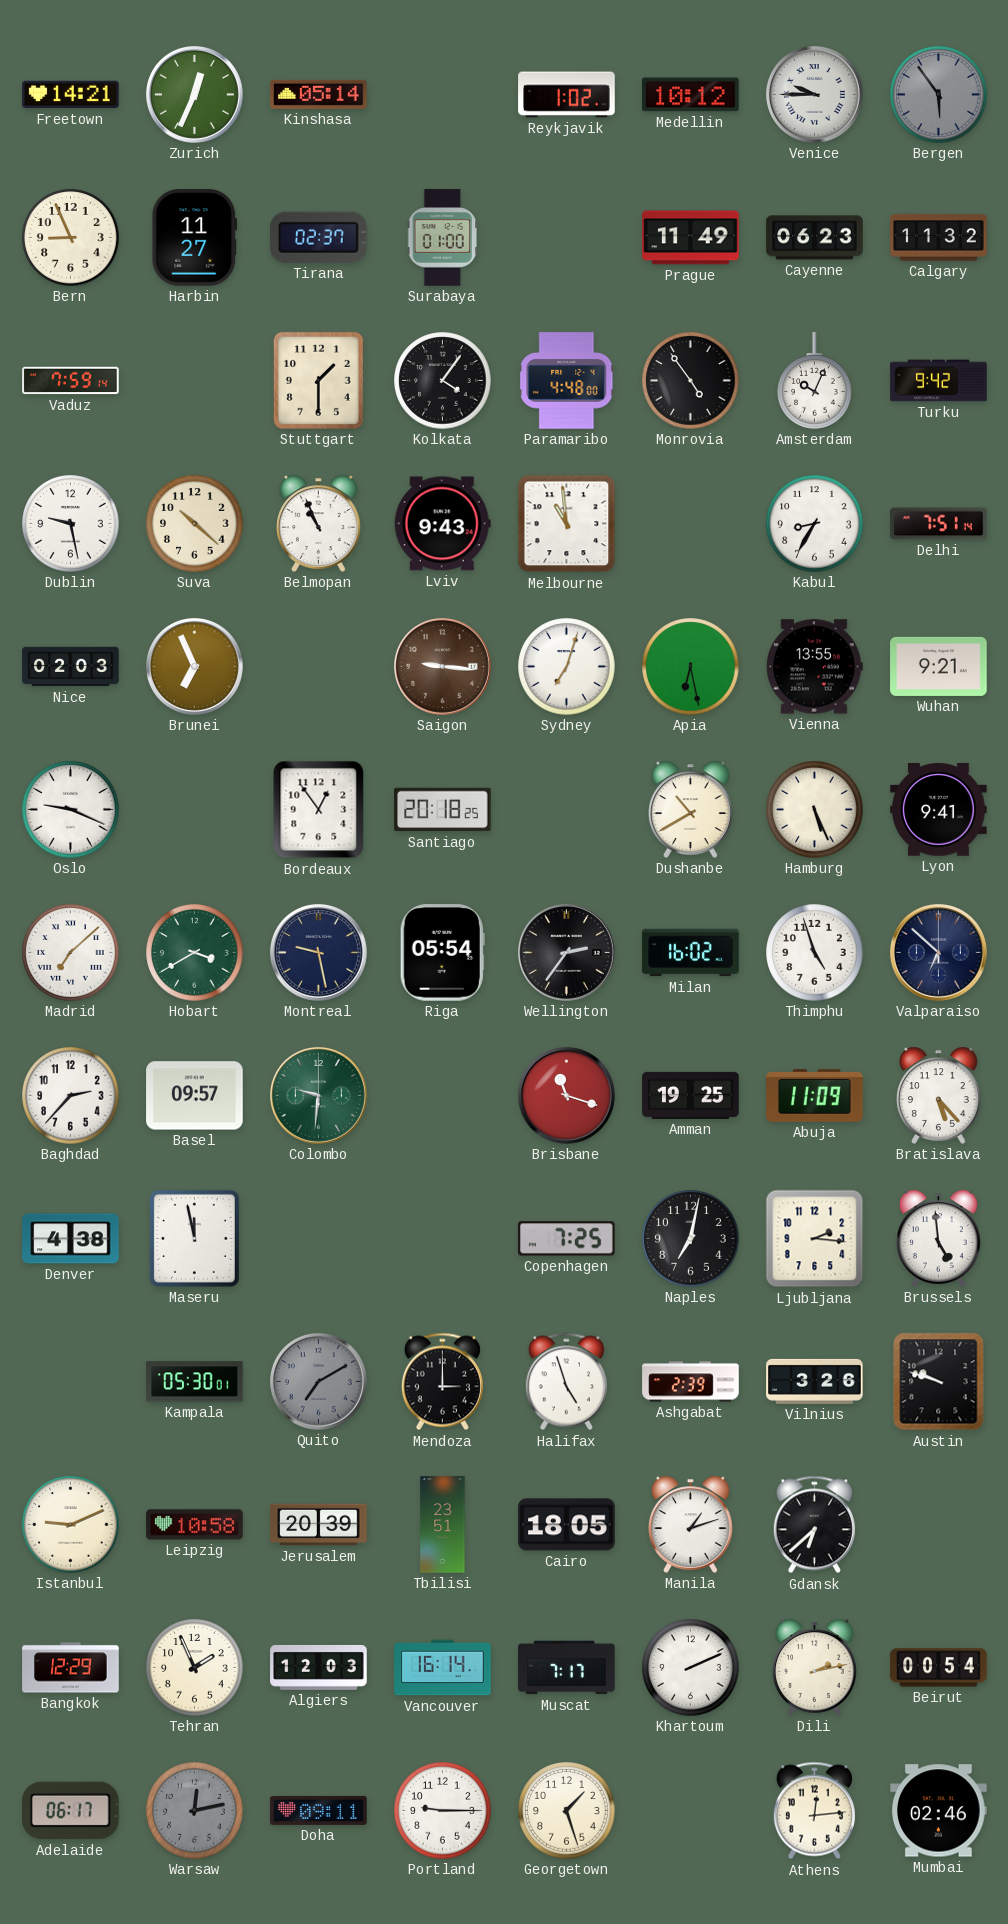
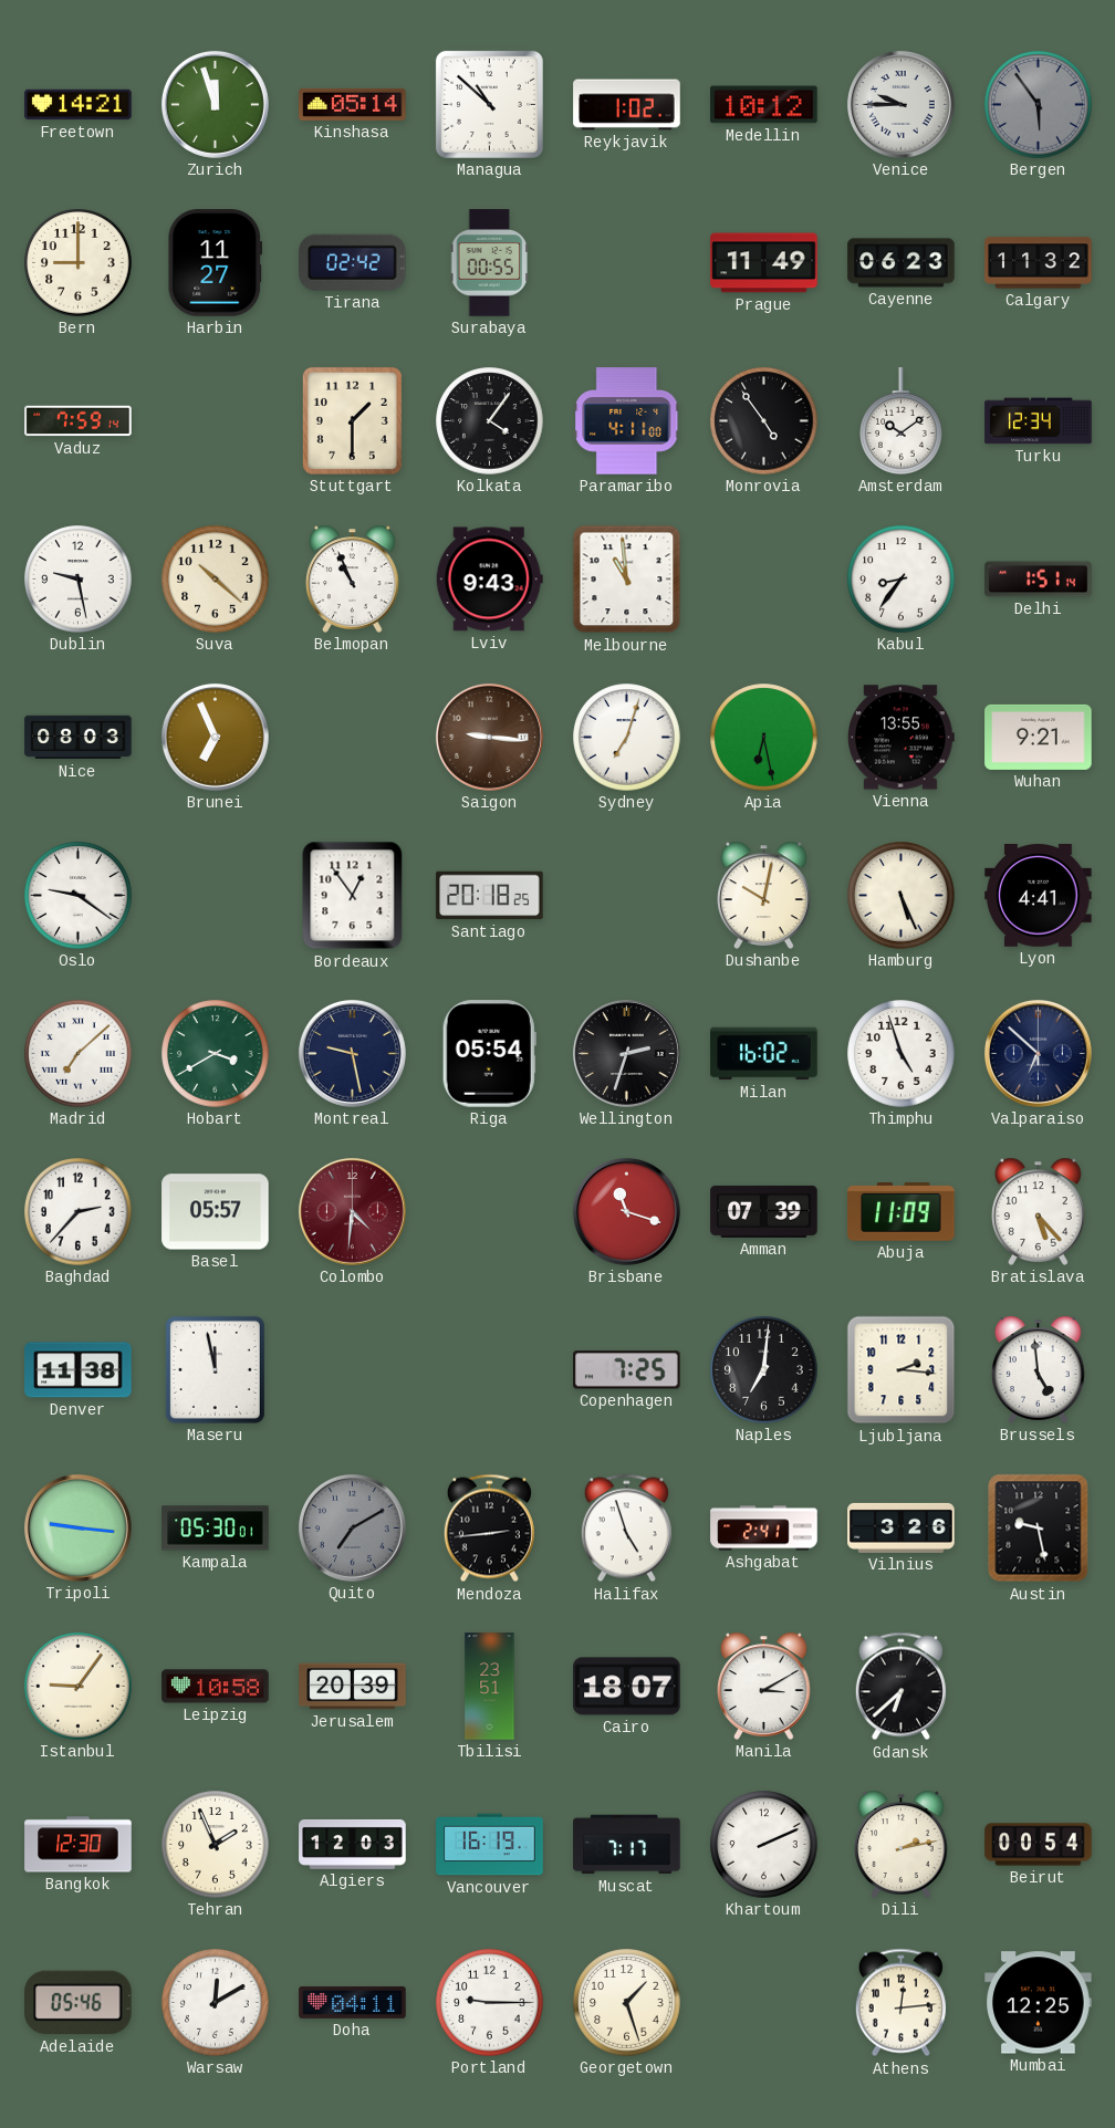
Zurich: 12:34 -> 11:57
Managua: none -> 10:52
Bern: 8:56 -> 9:00
Tirana: 02:37 -> 02:42
Surabaya: 01:00 -> 00:55
Paramaribo: 4:48 -> 4:11
Amsterdam: 10:04 -> 10:09
Turku: 9:42 -> 12:34
Kabul: 8:35 -> 8:36
Delhi: 7:51 -> 1:51
Nice: 02:03 -> 08:03
Oslo: 9:19 -> 9:21
Dushanbe: 10:40 -> 10:02
Lyon: 9:41 -> 4:41
Wellington: 2:36 -> 2:33
Basel: 09:57 -> 05:57
Colombo: 9:31 -> 4:31
Colombo dial: green -> burgundy
Amman: 19:25 -> 07:39
Denver: 4:38 -> 11:38
Naples: 7:02 -> 7:01
Tripoli: none -> 9:16
Mendoza: 3:00 -> 2:44
Ashgabat: 2:39 -> 2:41
Austin: 9:48 -> 9:28
Istanbul: 9:11 -> 9:06
Cairo: 18:05 -> 18:07
Manila: 1:12 -> 3:10
Bangkok: 12:29 -> 12:30
Vancouver: 16:14 -> 16:19
Adelaide: 06:17 -> 05:46
Warsaw: 12:13 -> 12:10
Warsaw dial: grey -> white
Doha: 09:11 -> 04:11
Mumbai: 02:46 -> 12:25
